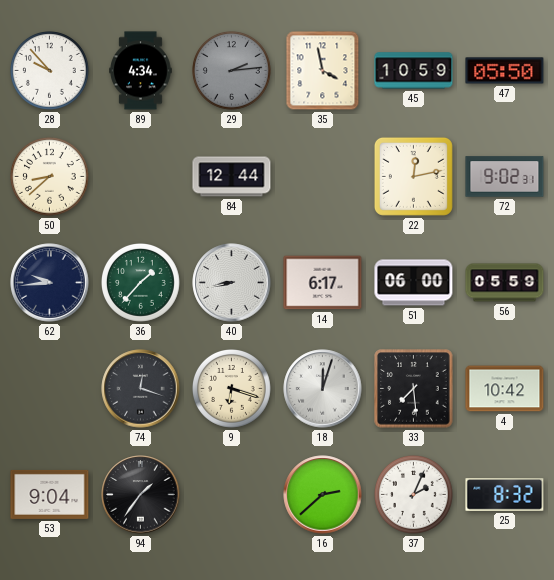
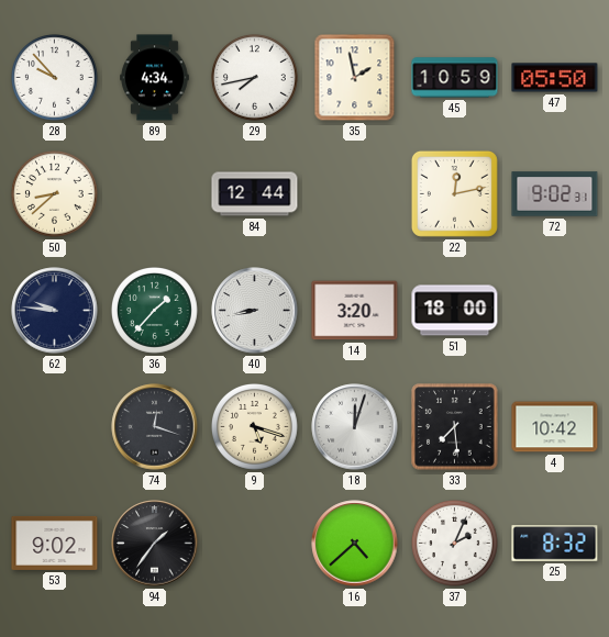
29: 2:14 -> 7:43
29 dial: grey -> white
35: 3:58 -> 1:58
62: 9:44 -> 9:46
14: 6:17 -> 3:20
51: 06:00 -> 18:00
56: 05:59 -> none
9: 6:18 -> 5:18
53: 9:04 -> 9:02
16: 2:38 -> 4:38
